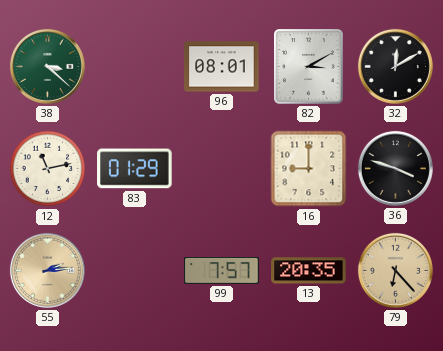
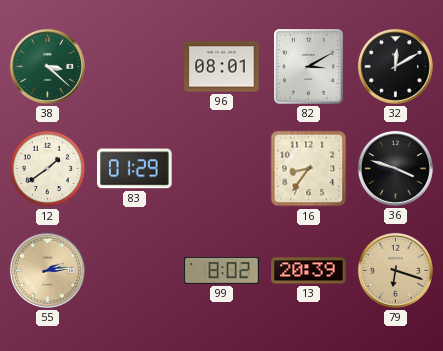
12: 11:13 -> 1:39
16: 9:00 -> 8:36
99: 7:57 -> 8:02
13: 20:35 -> 20:39
79: 6:23 -> 6:18
